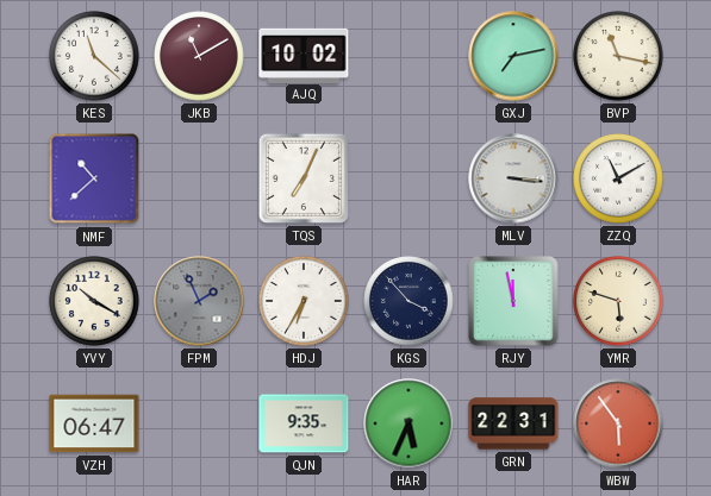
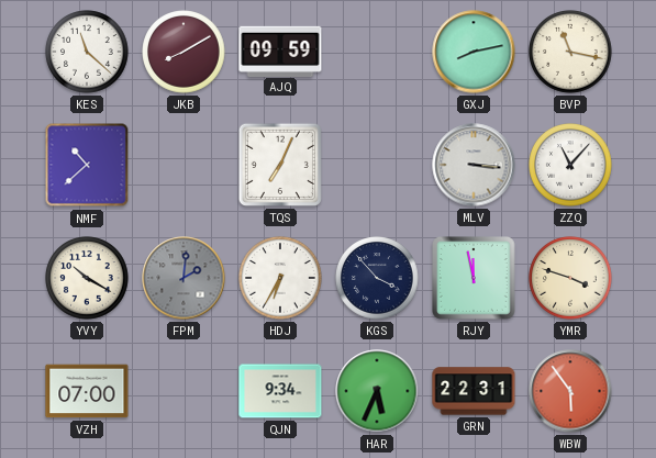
JKB: 11:10 -> 8:10
AJQ: 10:02 -> 09:59
GXJ: 7:13 -> 8:13
ZZQ: 11:10 -> 11:07
FPM: 1:56 -> 2:01
YMR: 5:48 -> 3:48
VZH: 06:47 -> 07:00
QJN: 9:35 -> 9:34
